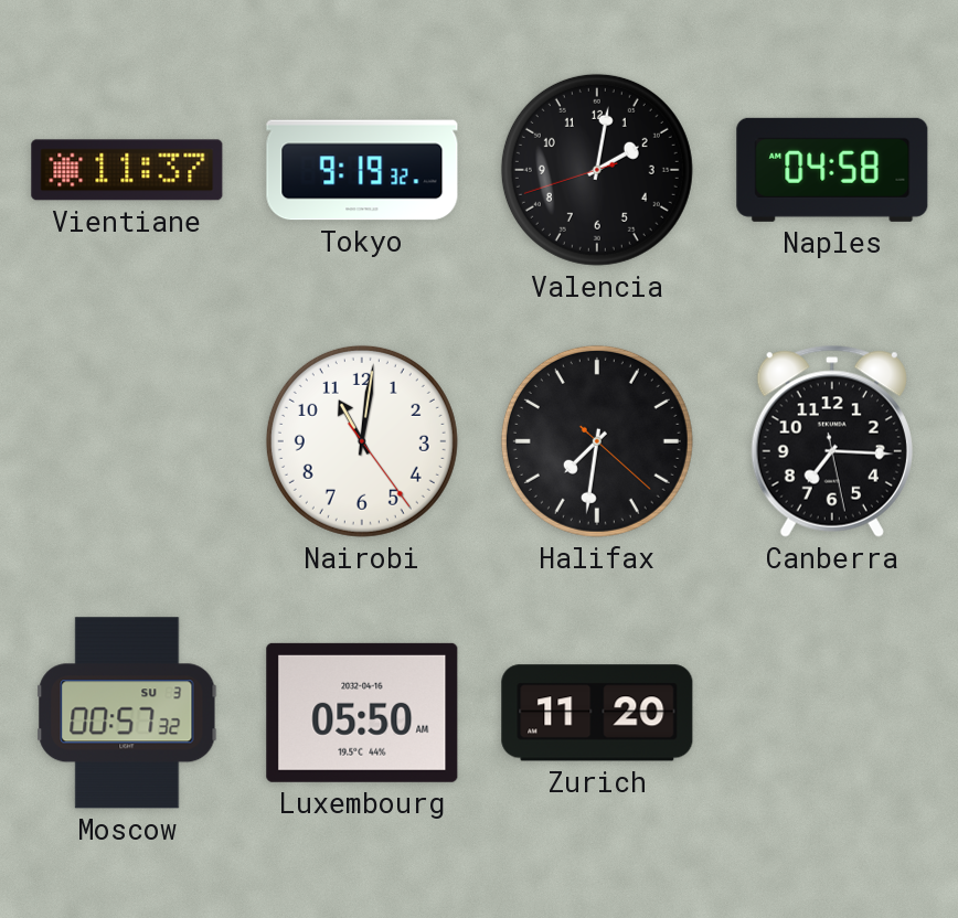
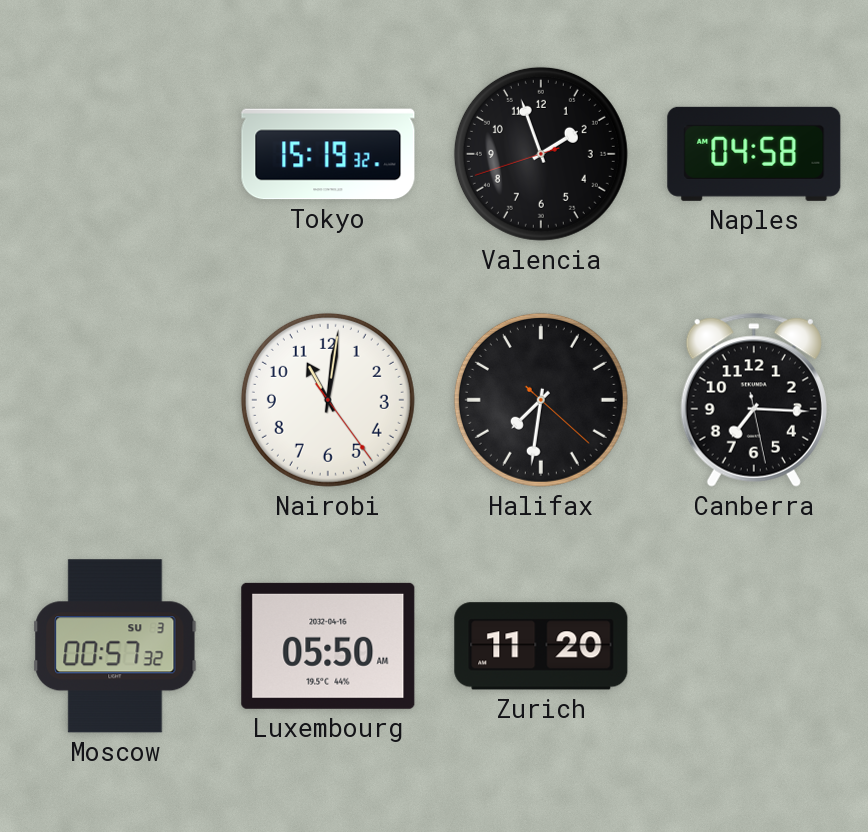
Vientiane: 11:37 -> none
Tokyo: 9:19 -> 15:19
Valencia: 2:01 -> 1:56
